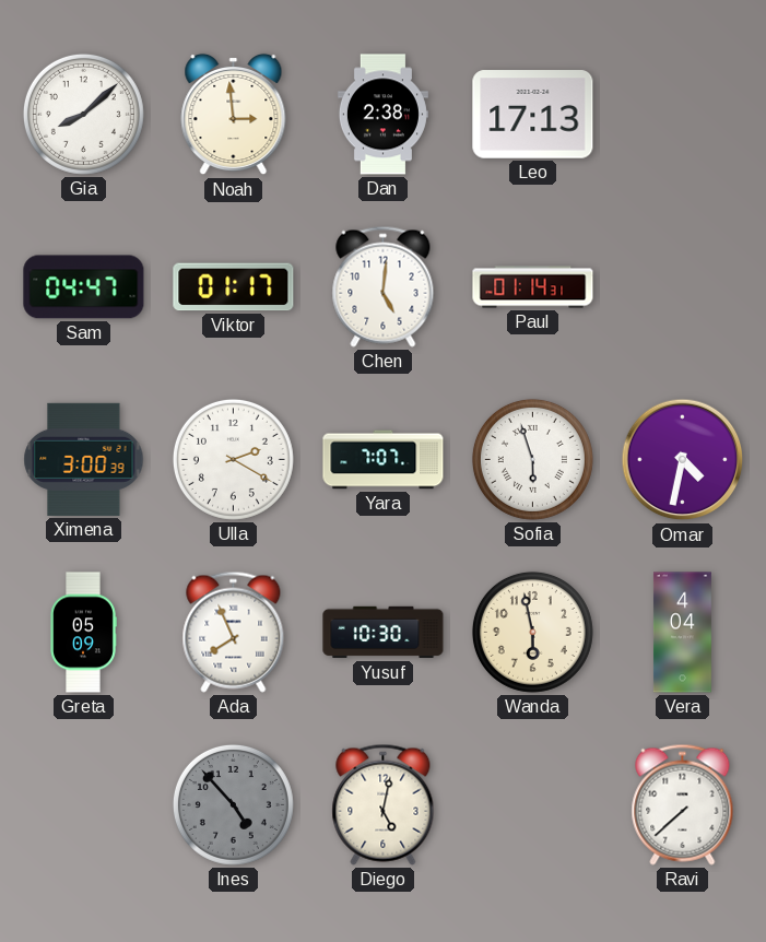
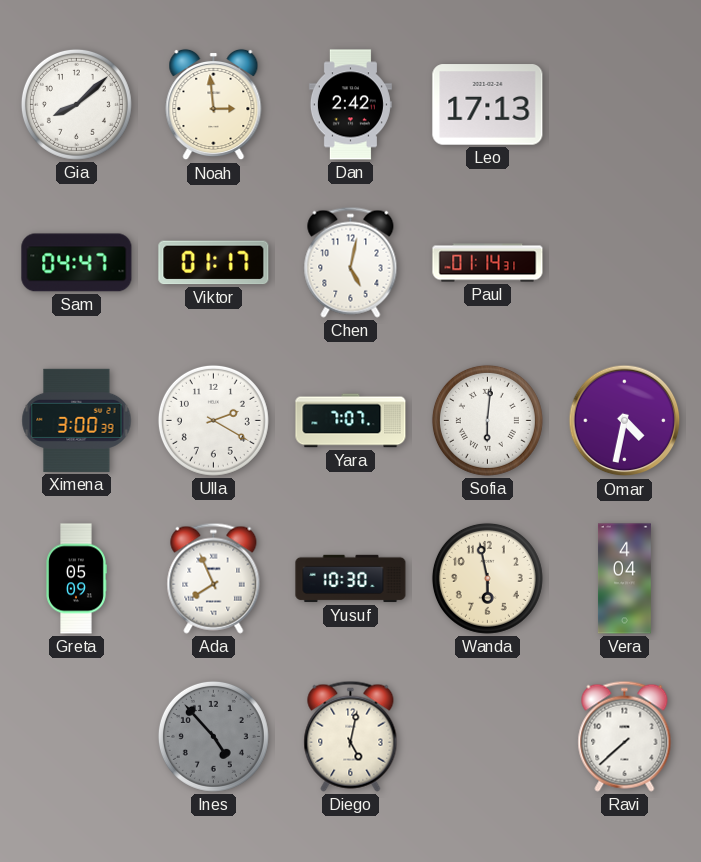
Dan: 2:38 -> 2:42
Chen: 5:01 -> 5:02
Sofia: 5:57 -> 6:01
